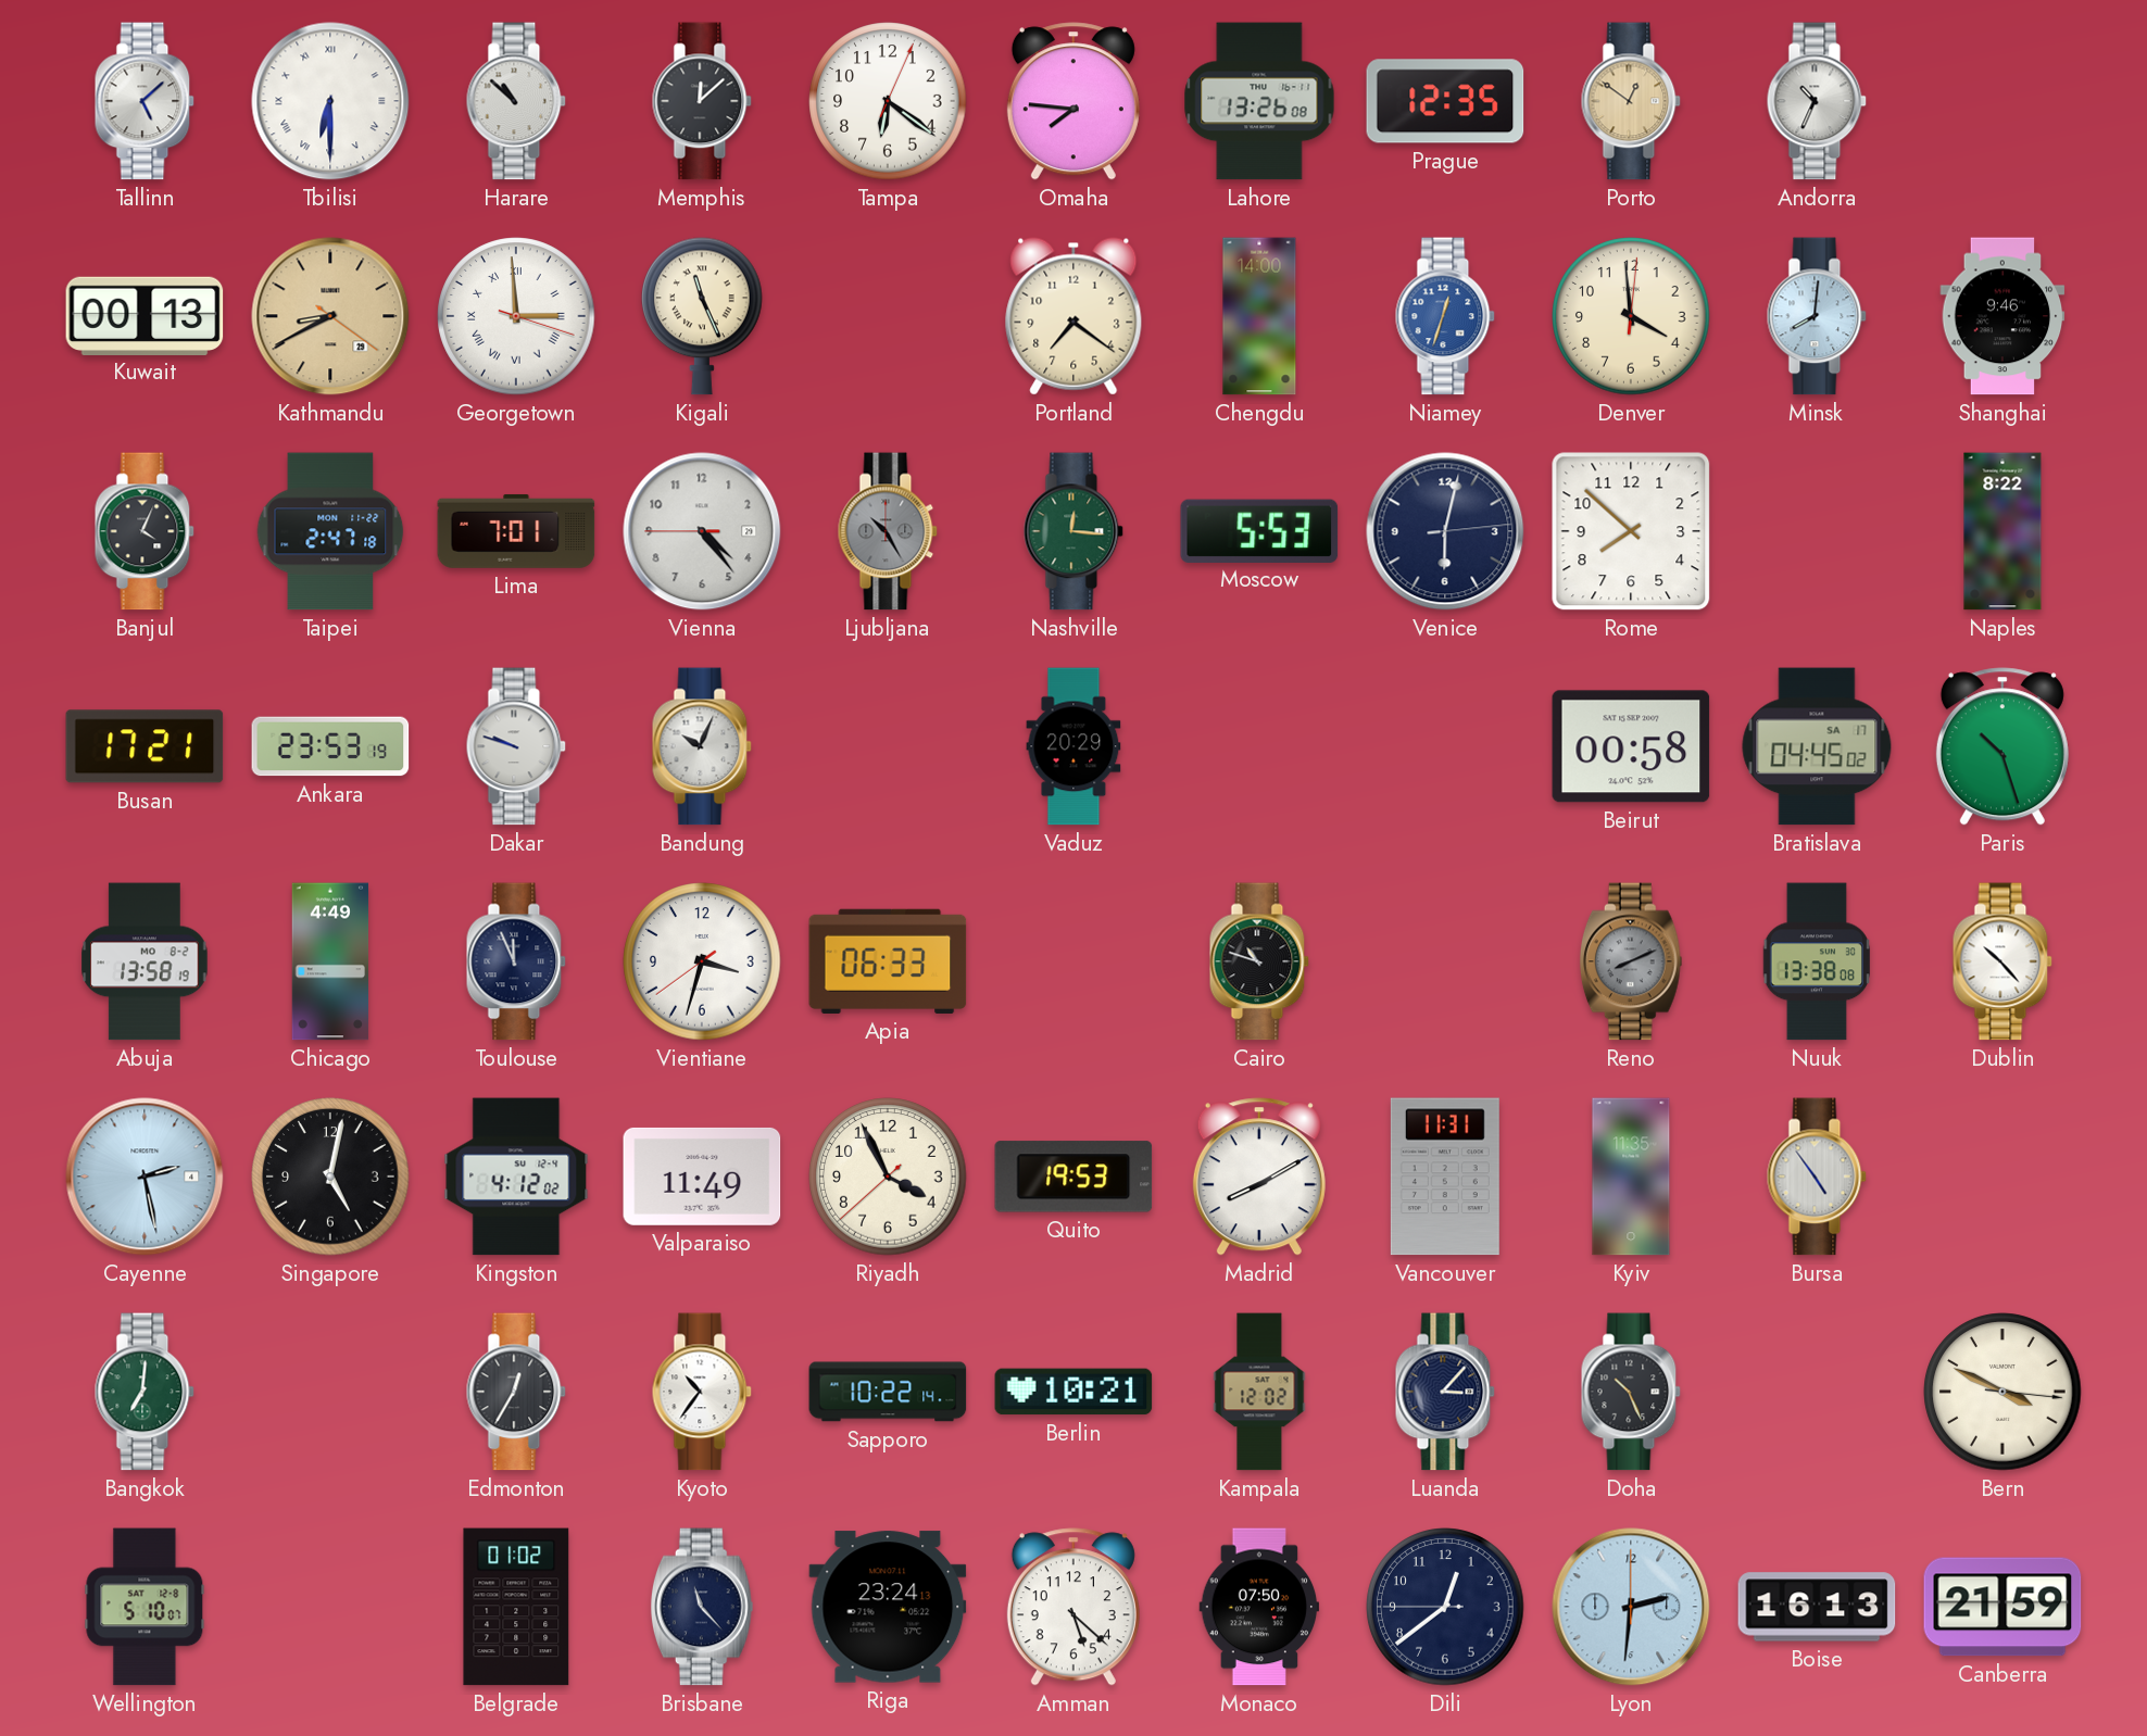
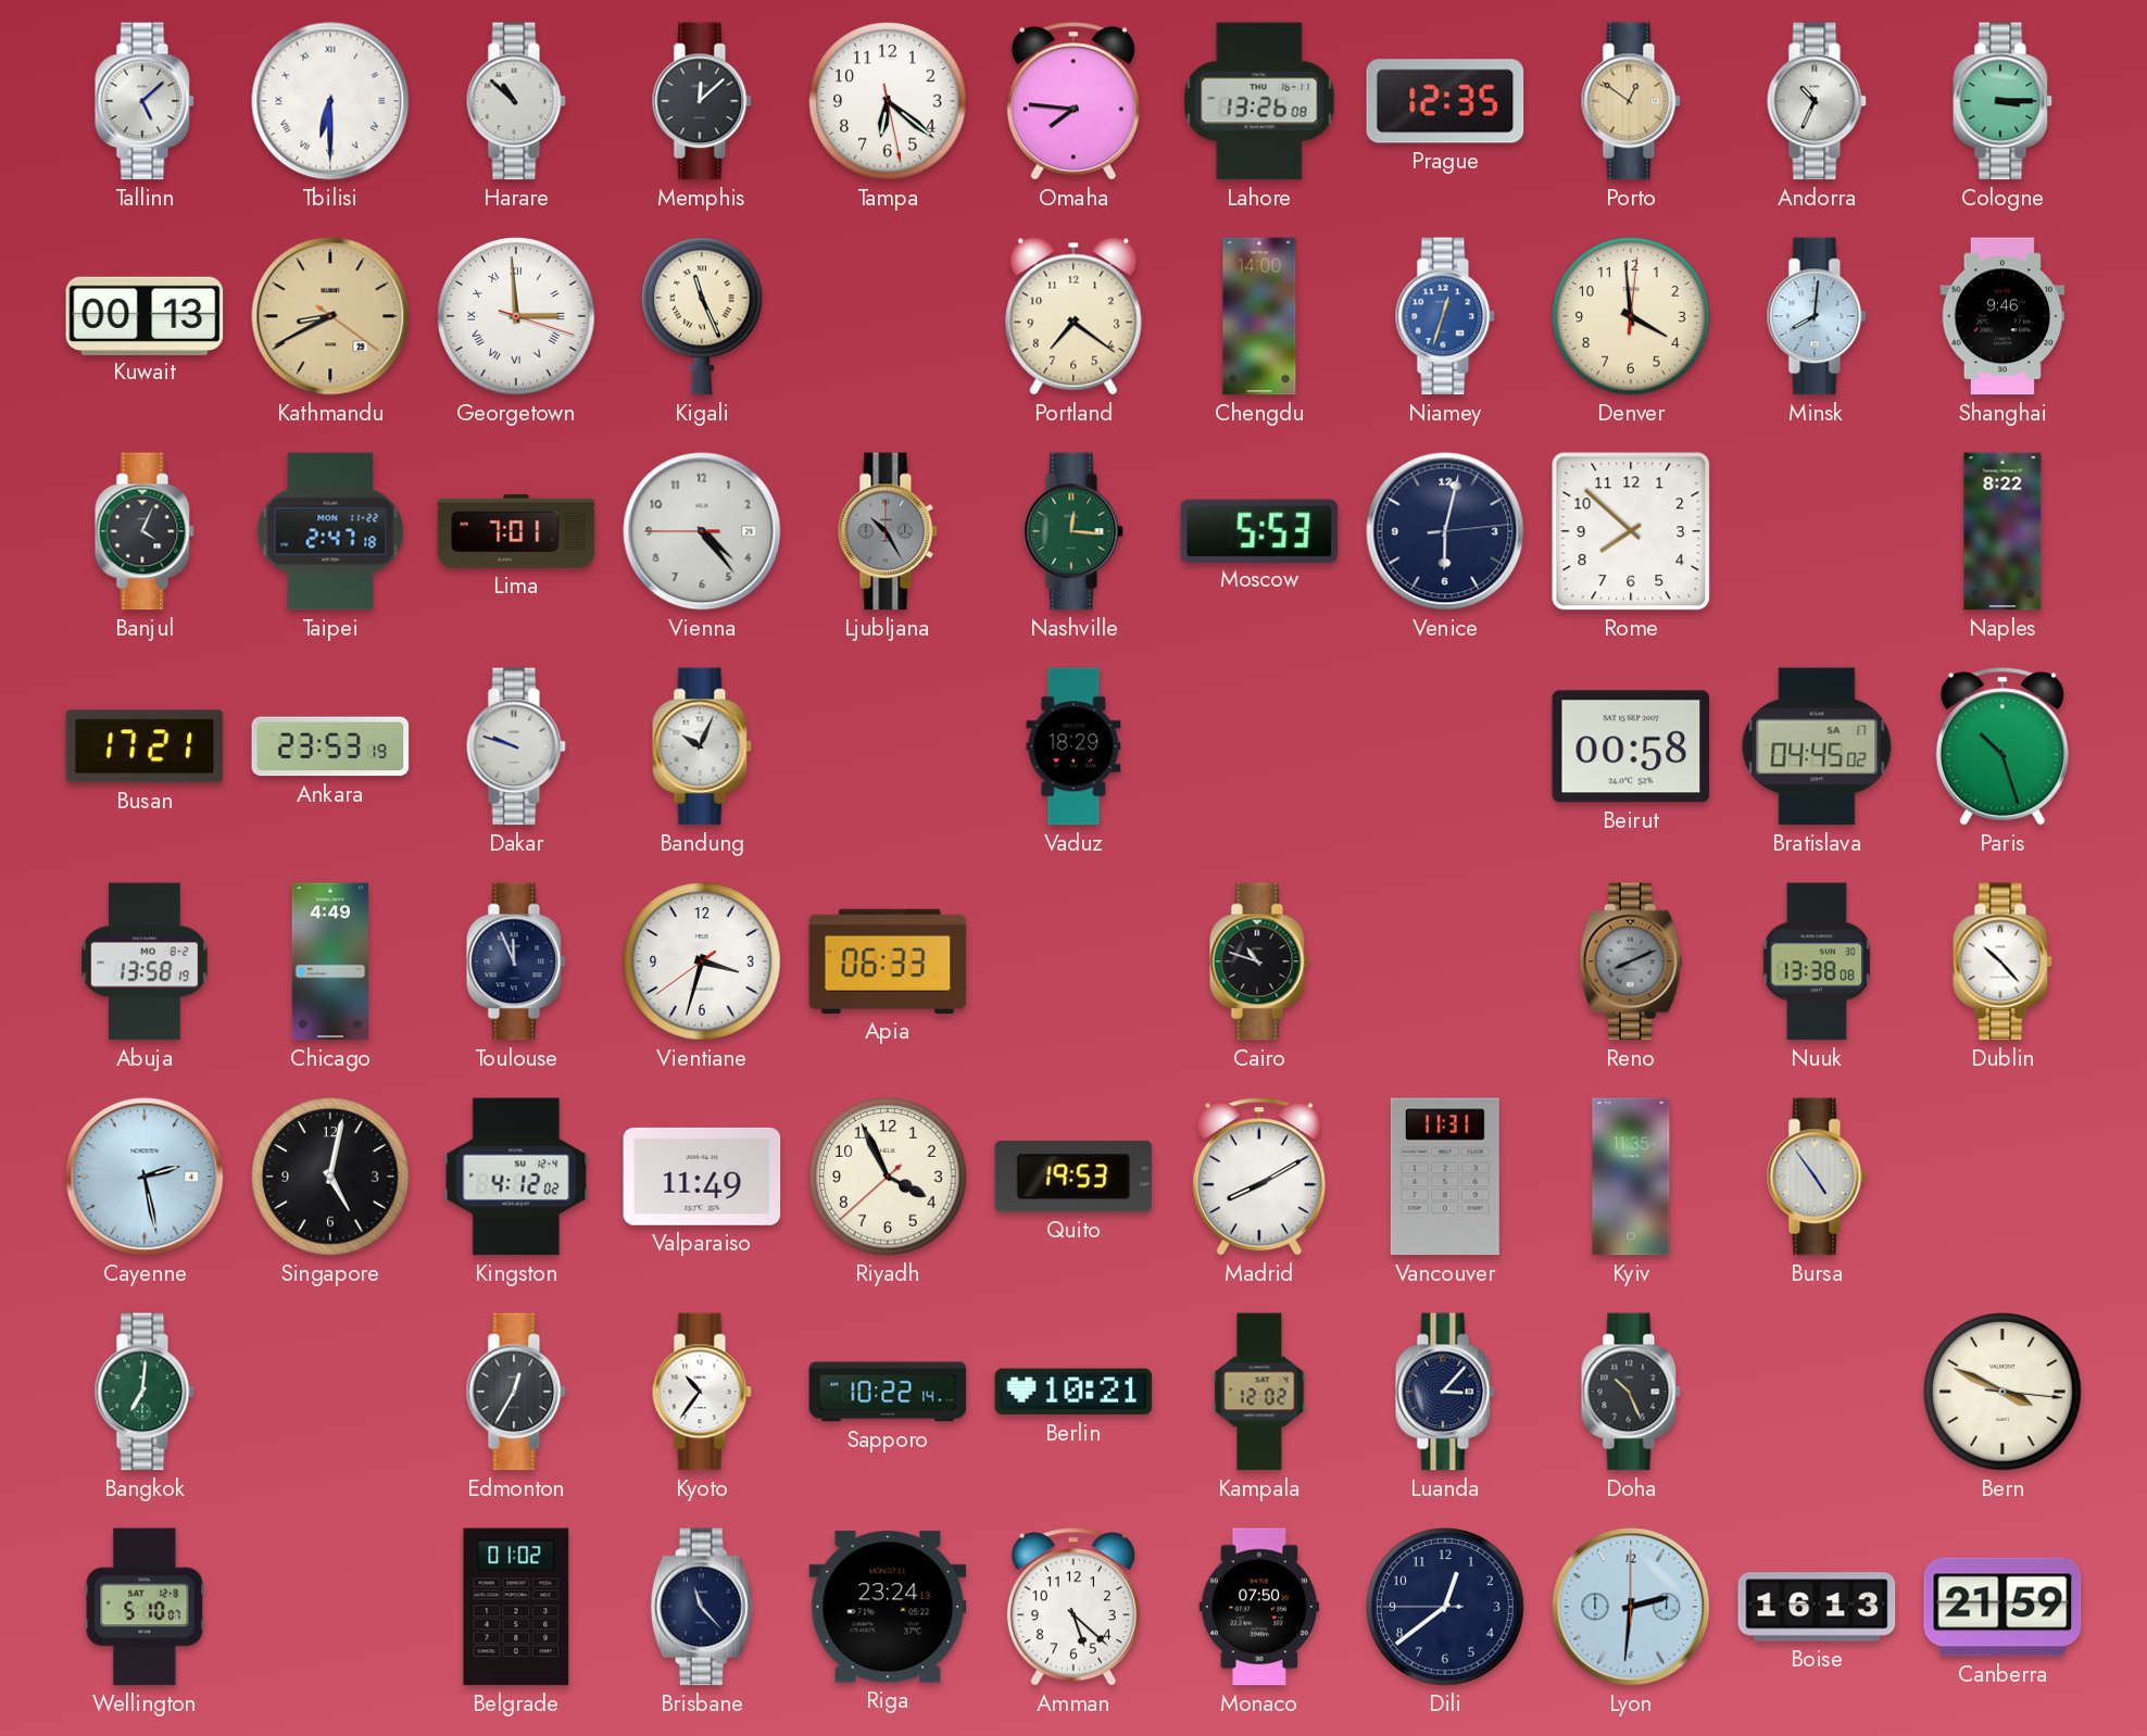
Tampa: 6:21:04 -> 6:21:28
Cologne: none -> 3:15
Vaduz: 20:29 -> 18:29
